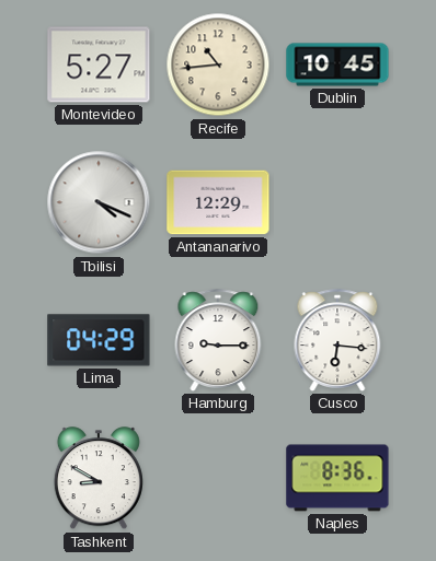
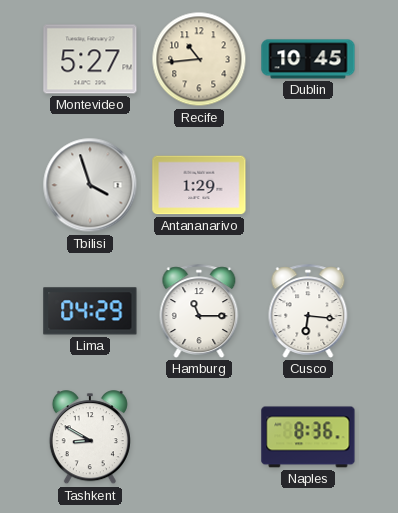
Tbilisi: 4:19 -> 3:57
Antananarivo: 12:29 -> 1:29
Hamburg: 9:15 -> 11:15
